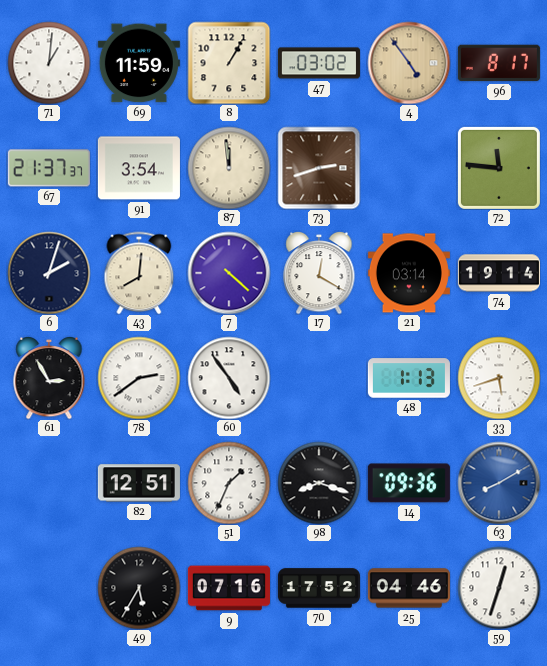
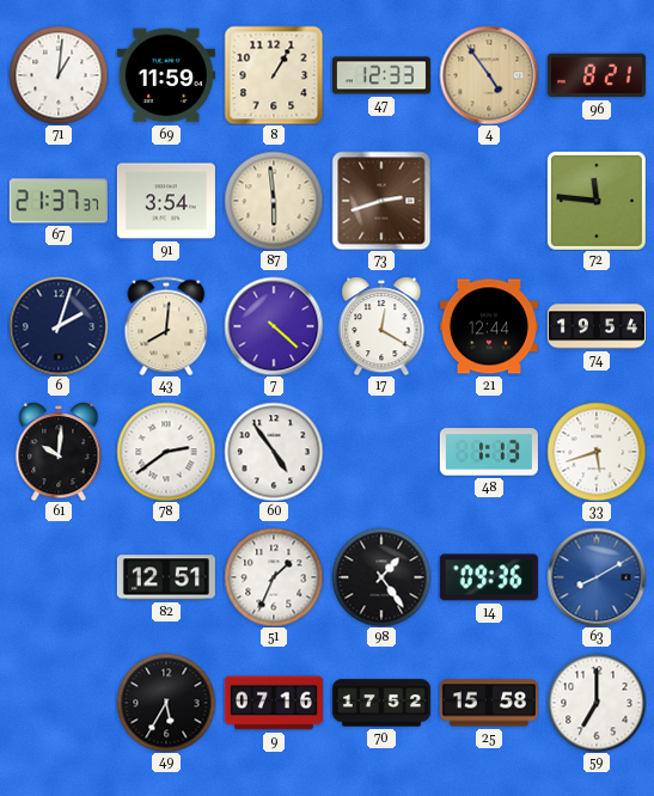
47: 03:02 -> 12:33
96: 8:17 -> 8:21
87: 11:59 -> 5:59
21: 03:14 -> 12:44
74: 19:14 -> 19:54
61: 2:55 -> 10:01
98: 8:18 -> 1:24
25: 04:46 -> 15:58
59: 12:33 -> 7:00
